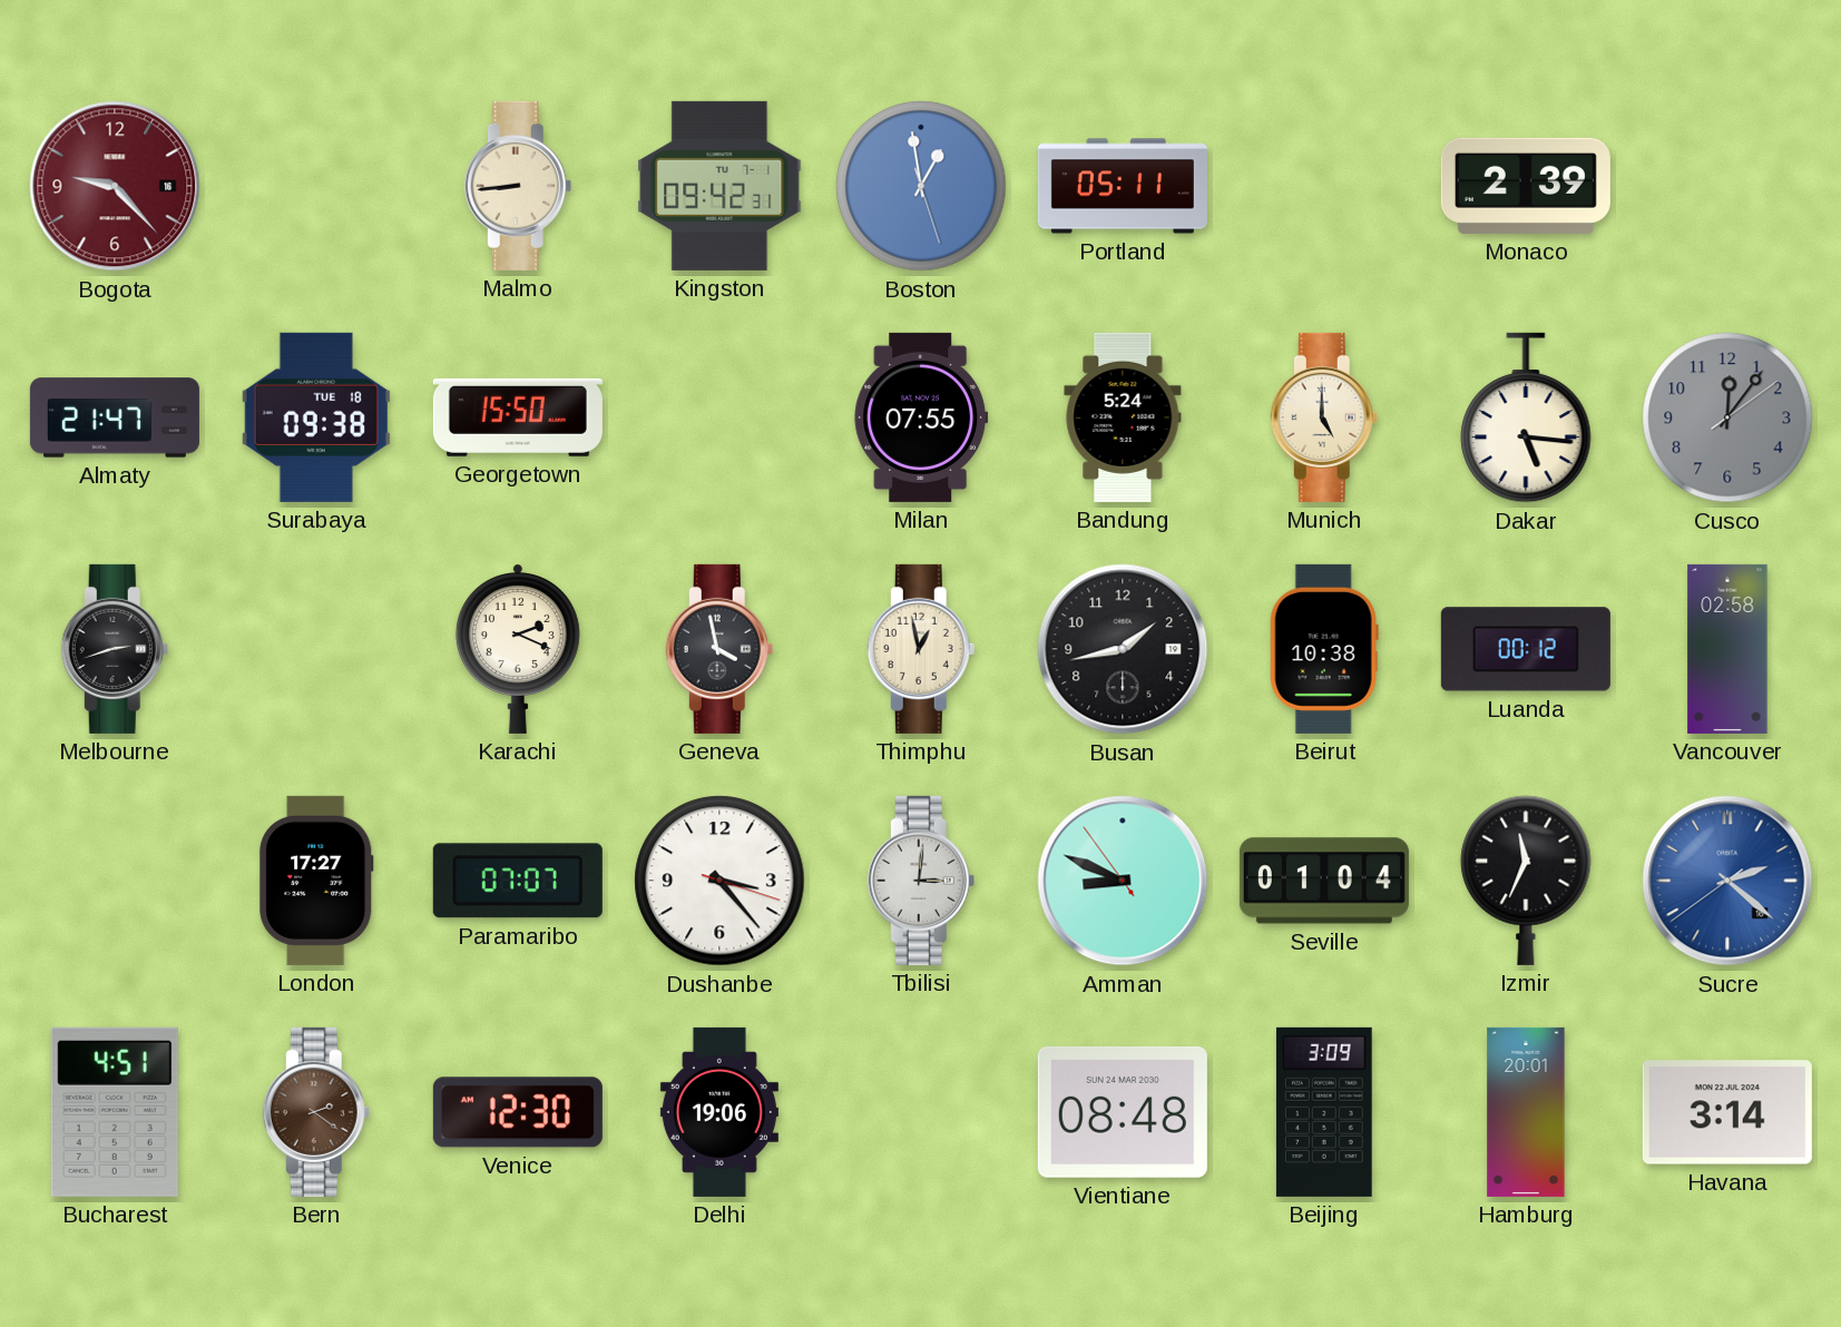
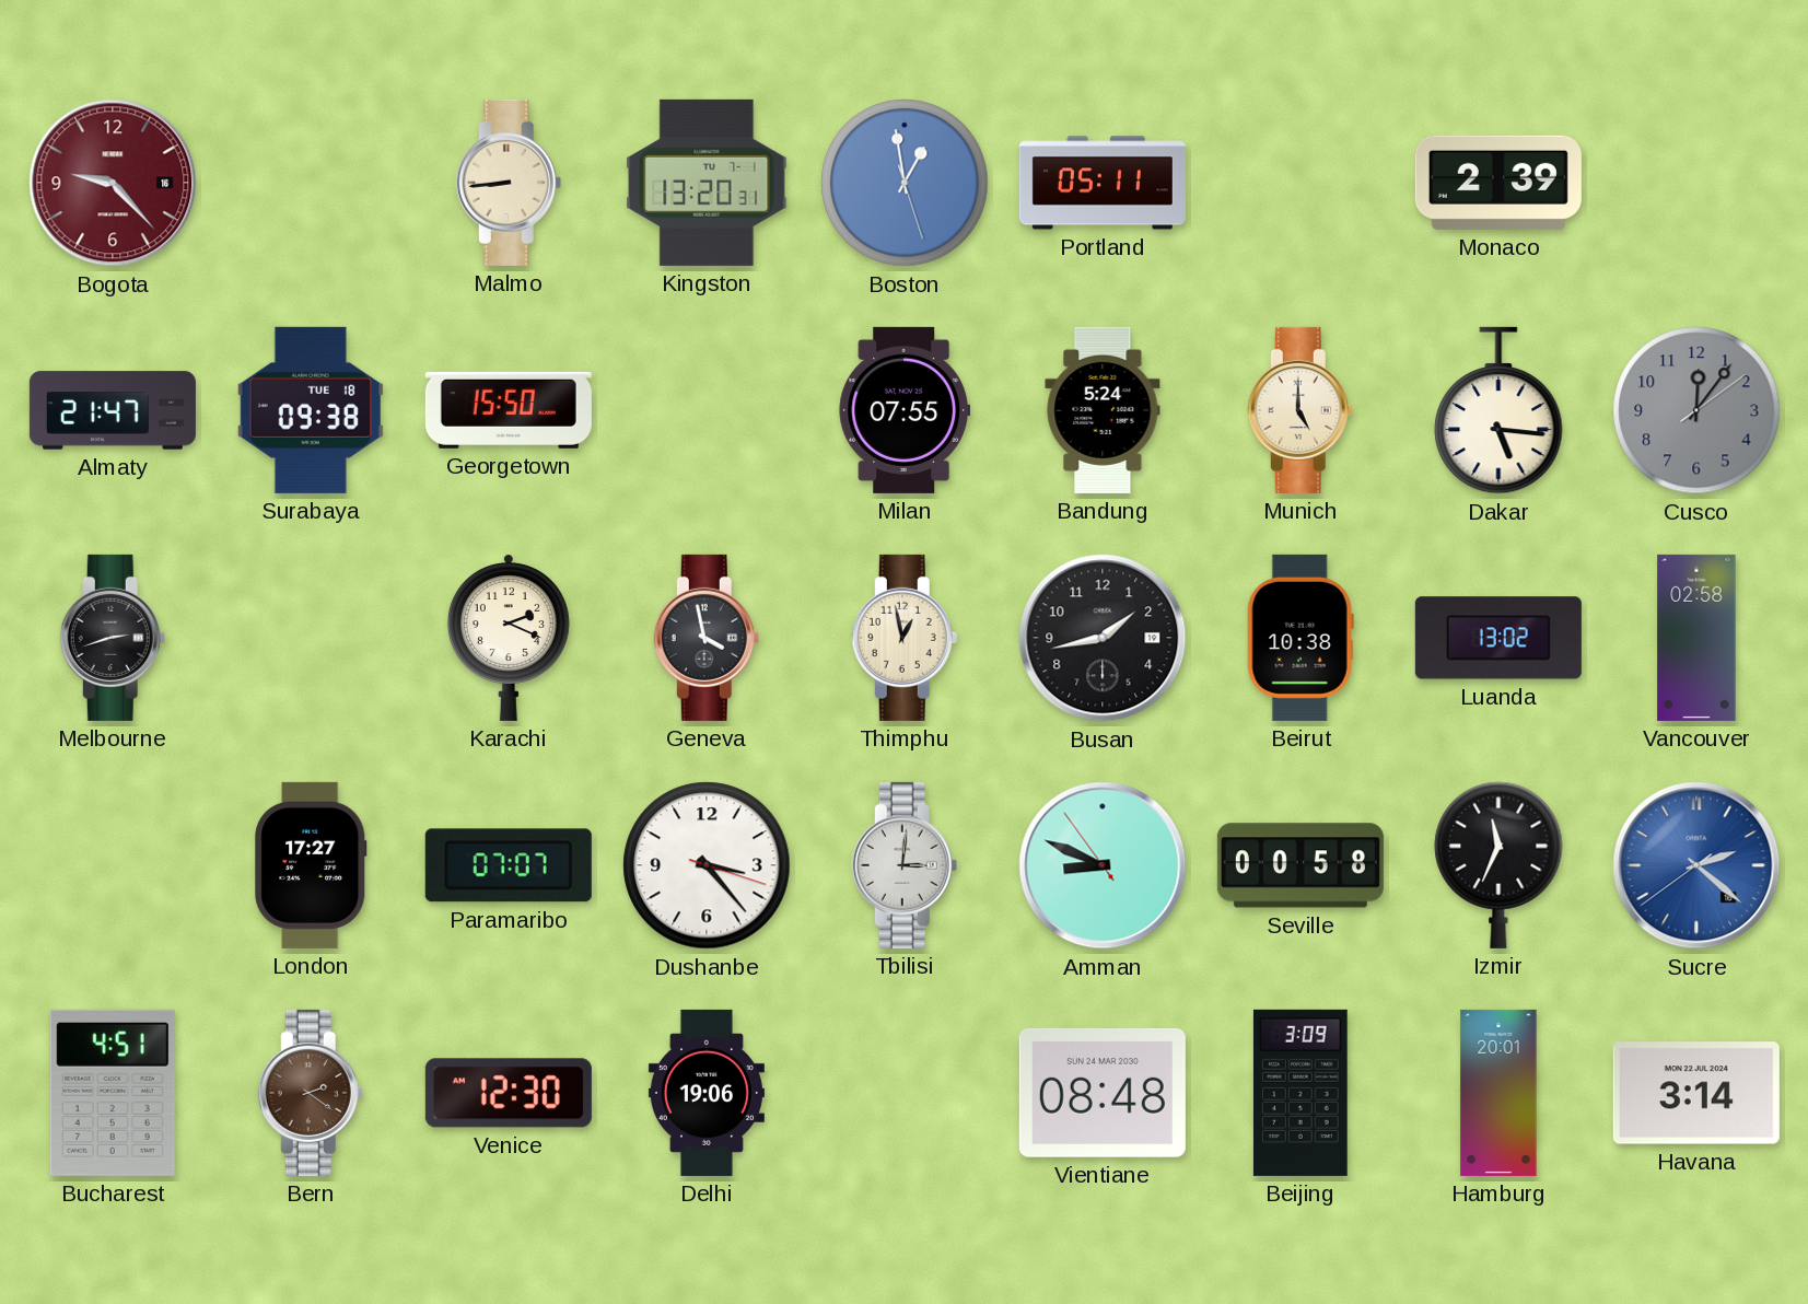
Kingston: 09:42 -> 13:20
Luanda: 00:12 -> 13:02
Seville: 01:04 -> 00:58
